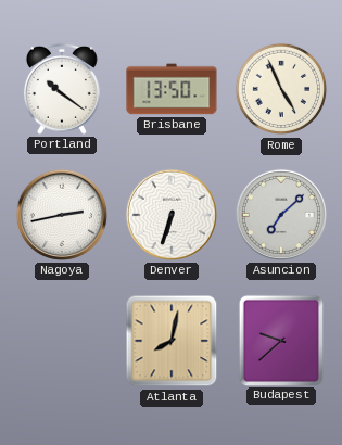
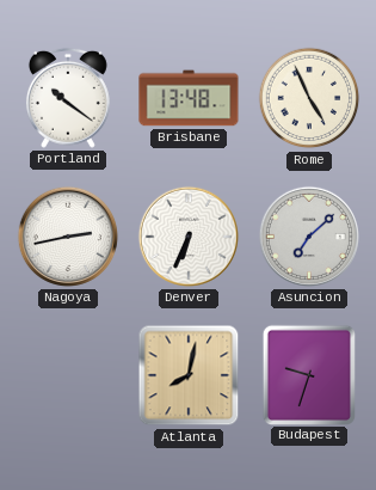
Brisbane: 13:50 -> 13:48
Denver: 6:33 -> 6:34
Budapest: 9:38 -> 9:33
